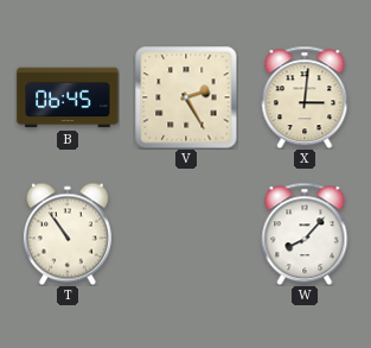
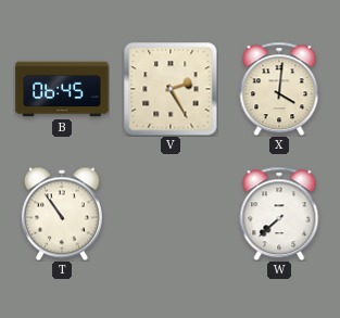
X: 3:01 -> 4:01
W: 8:07 -> 7:38
